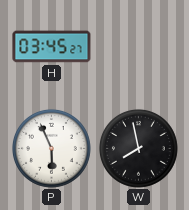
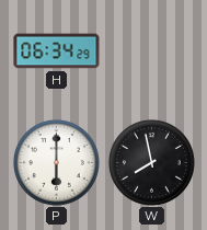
H: 03:45 -> 06:34
P: 5:56 -> 6:00
